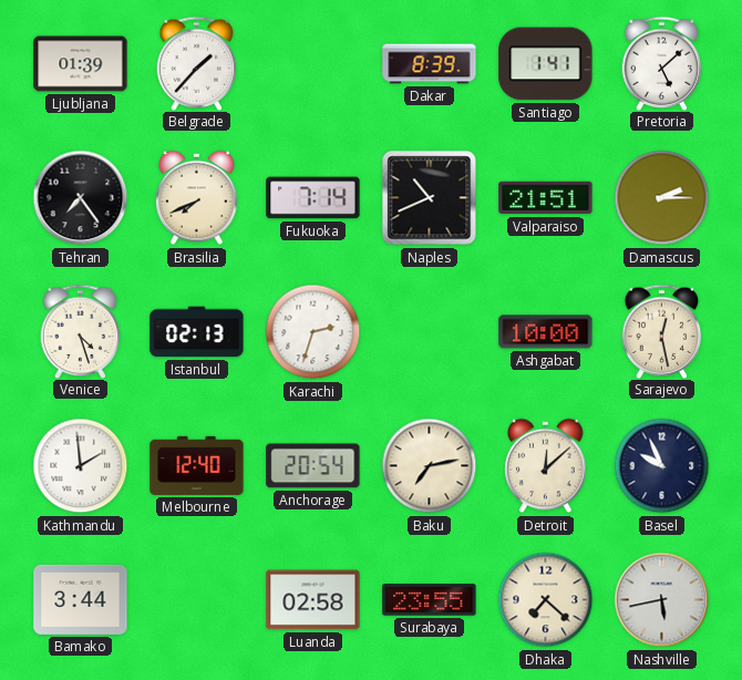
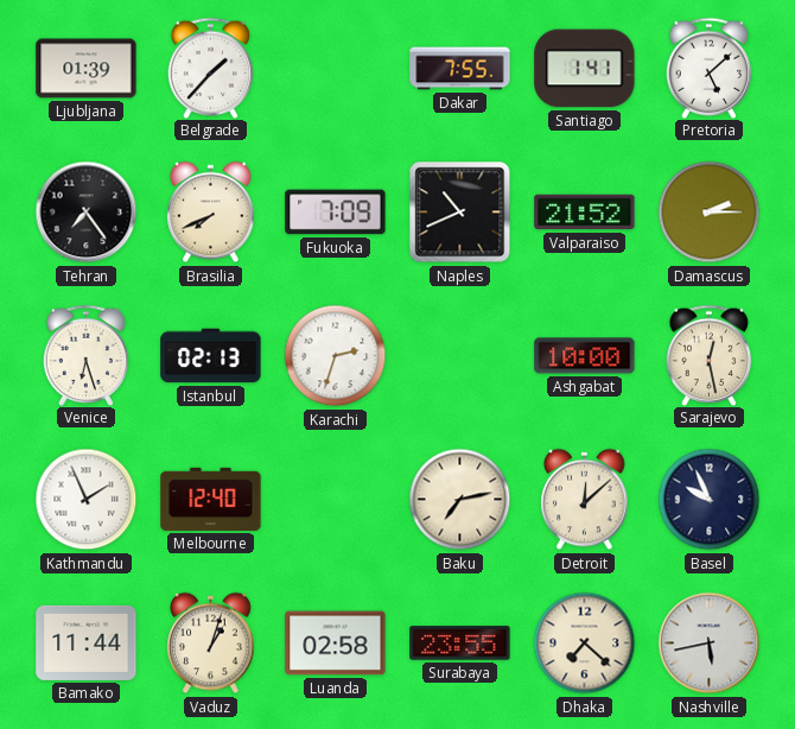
Dakar: 8:39 -> 7:55
Fukuoka: 7:14 -> 7:09
Valparaiso: 21:51 -> 21:52
Venice: 4:27 -> 6:27
Kathmandu: 1:59 -> 1:56
Anchorage: 20:54 -> none
Bamako: 3:44 -> 11:44
Vaduz: none -> 1:03
